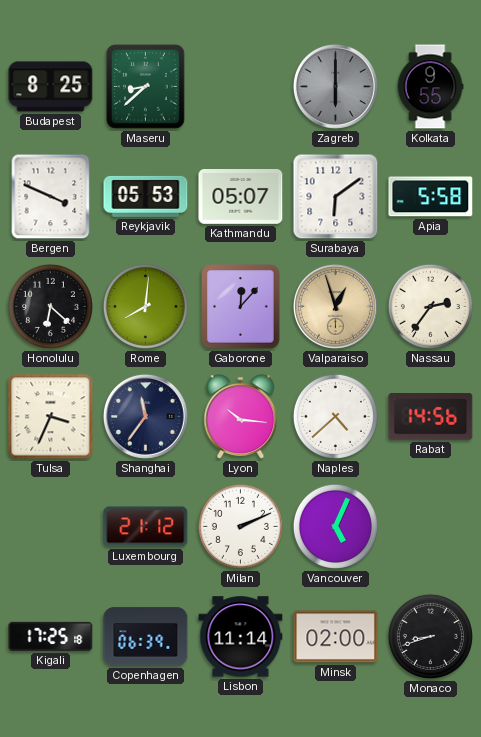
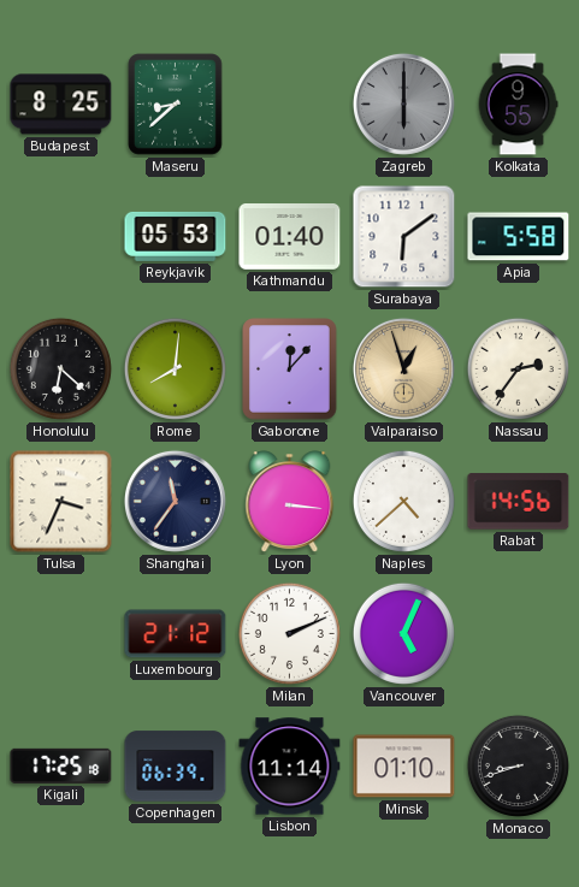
Bergen: 3:49 -> none
Kathmandu: 05:07 -> 01:40
Lyon: 10:16 -> 3:16
Minsk: 02:00 -> 01:10
